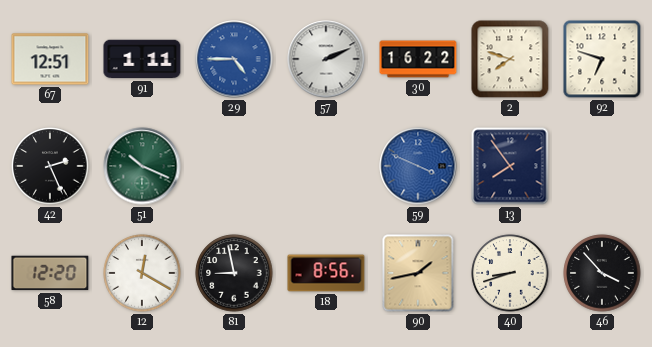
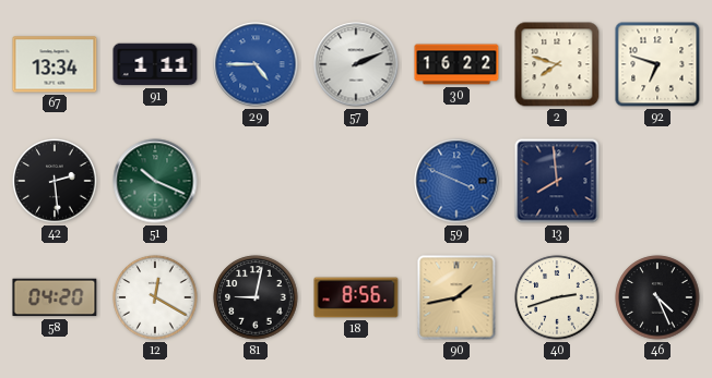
67: 12:51 -> 13:34
42: 2:26 -> 2:29
13: 7:54 -> 7:59
58: 12:20 -> 04:20
81: 8:58 -> 9:02
40: 8:42 -> 2:42
46: 3:53 -> 4:26
